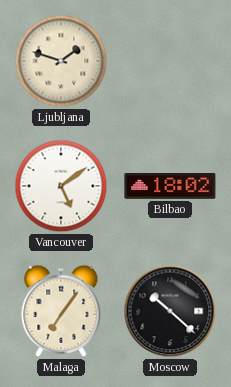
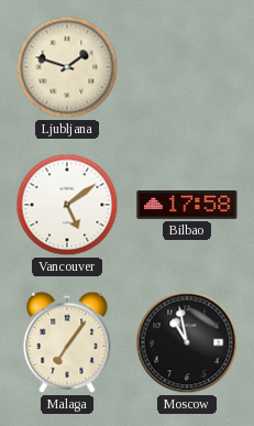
Bilbao: 18:02 -> 17:58
Moscow: 10:22 -> 10:58
